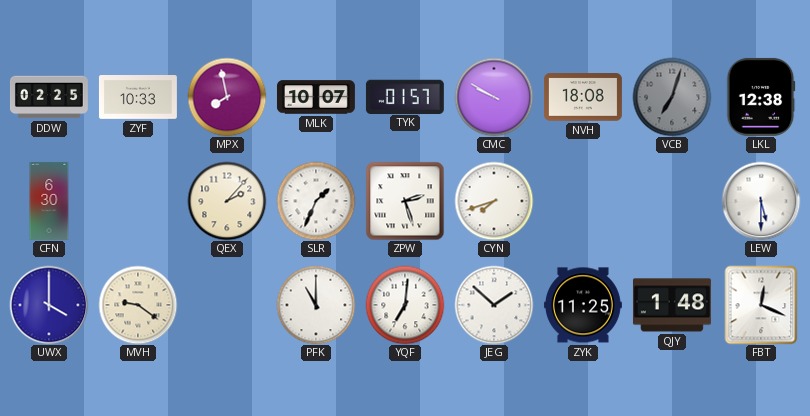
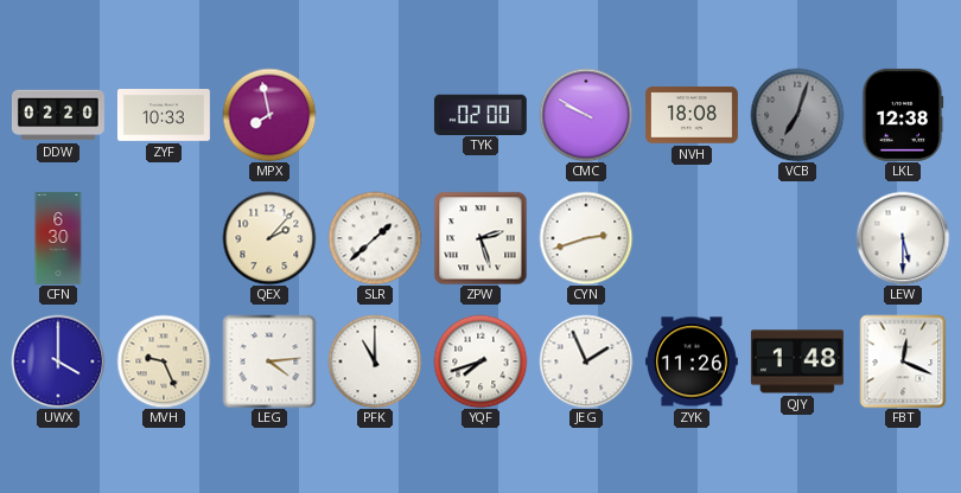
DDW: 02:25 -> 02:20
MLK: 10:07 -> none
TYK: 01:57 -> 02:00
SLR: 1:34 -> 1:38
CYN: 7:42 -> 2:42
MVH: 9:21 -> 9:26
LEG: none -> 4:14
YQF: 7:01 -> 7:42
JEG: 1:52 -> 1:56
ZYK: 11:25 -> 11:26
